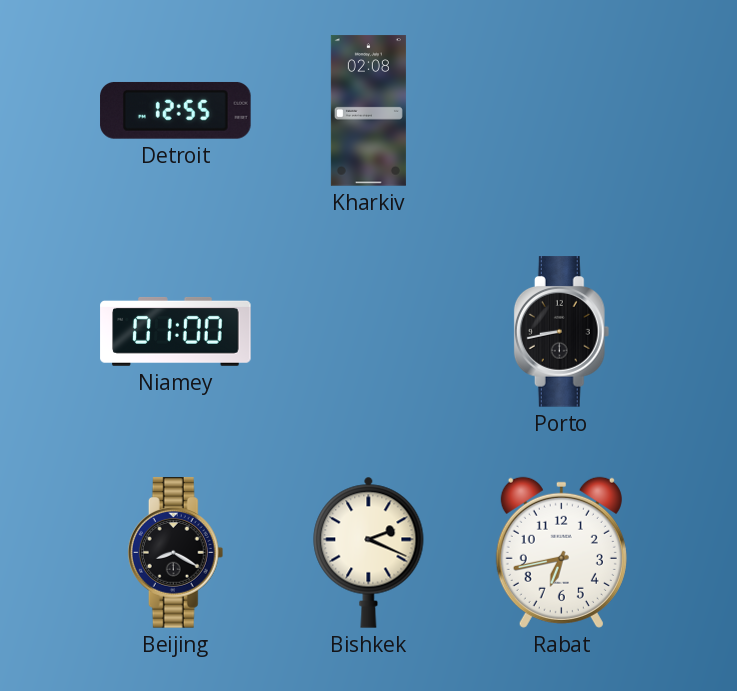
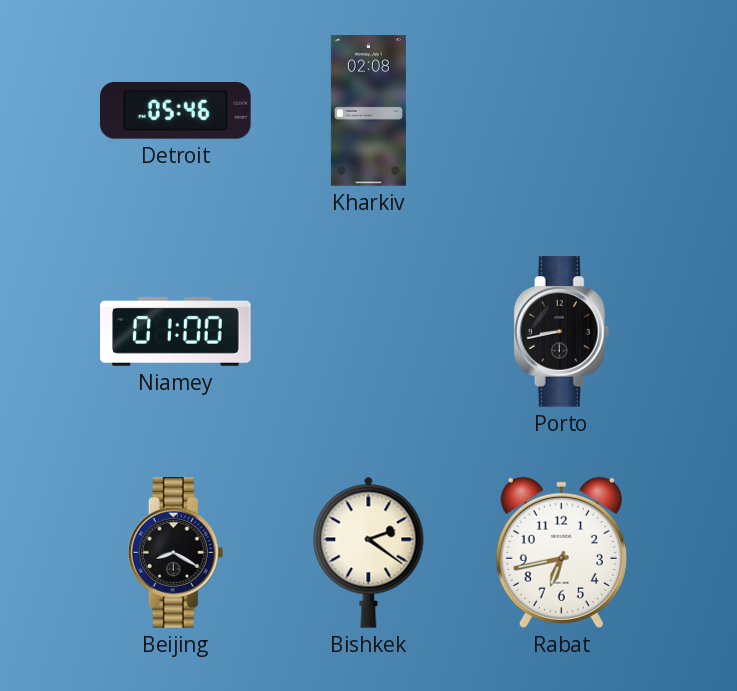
Detroit: 12:55 -> 05:46
Bishkek: 2:19 -> 2:21
